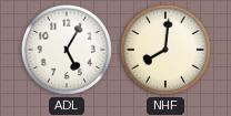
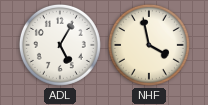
NHF: 8:01 -> 3:58
